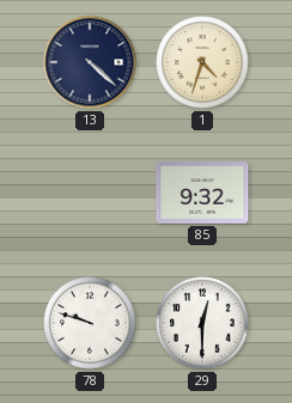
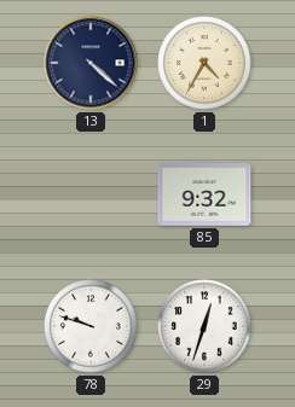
1: 4:33 -> 4:35
29: 12:30 -> 12:33
